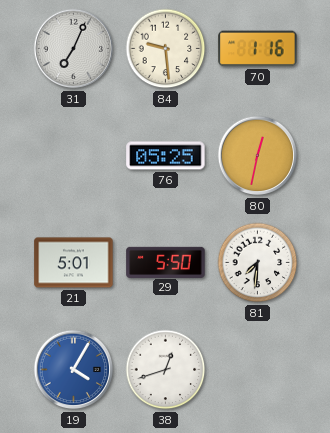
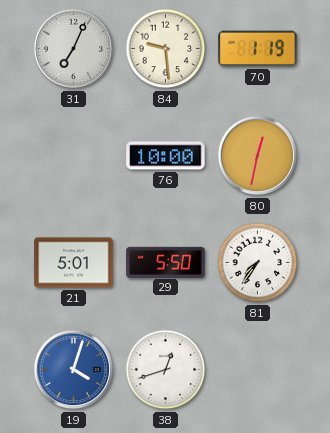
70: 1:16 -> 1:19
76: 05:25 -> 10:00
81: 7:31 -> 7:36
19: 4:05 -> 4:03
